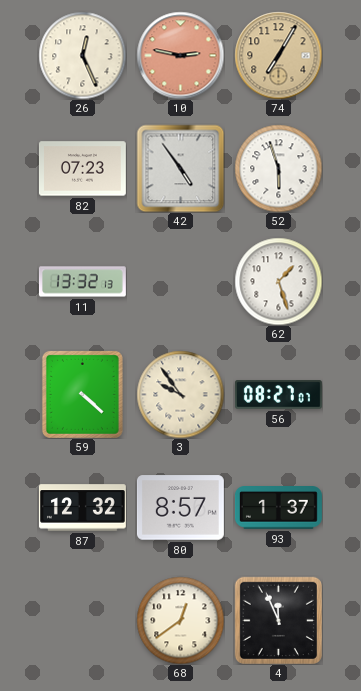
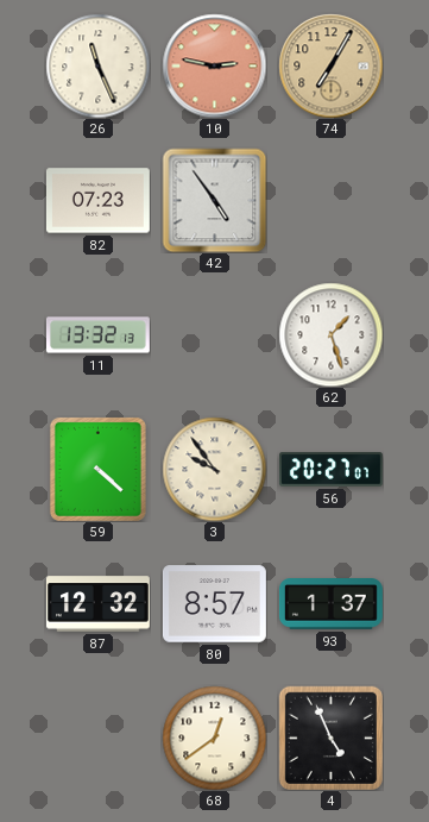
26: 12:26 -> 11:26
52: 5:57 -> none
56: 08:27 -> 20:27
4: 11:56 -> 4:56
